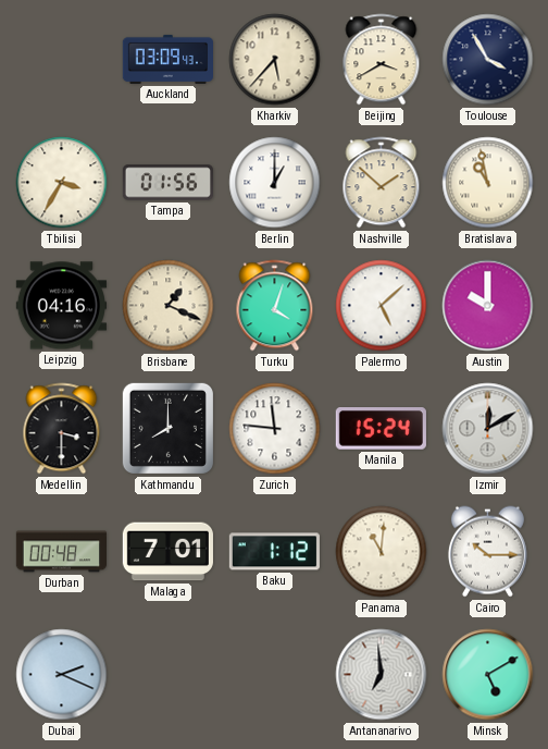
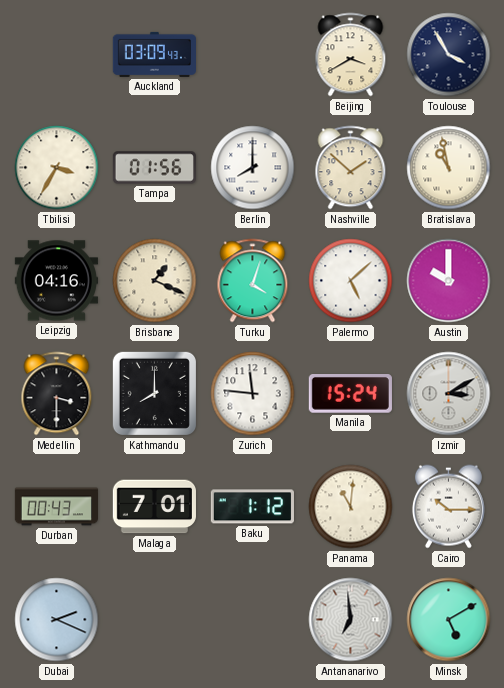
Kharkiv: 5:37 -> none
Berlin: 1:00 -> 8:00
Izmir: 12:10 -> 3:10
Durban: 00:48 -> 00:43
